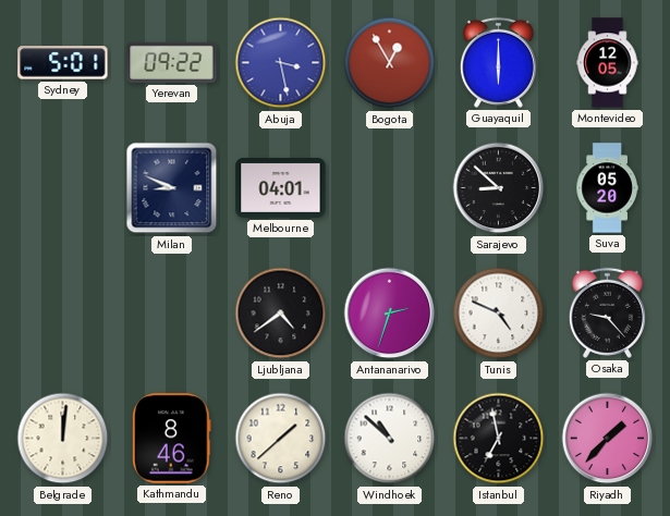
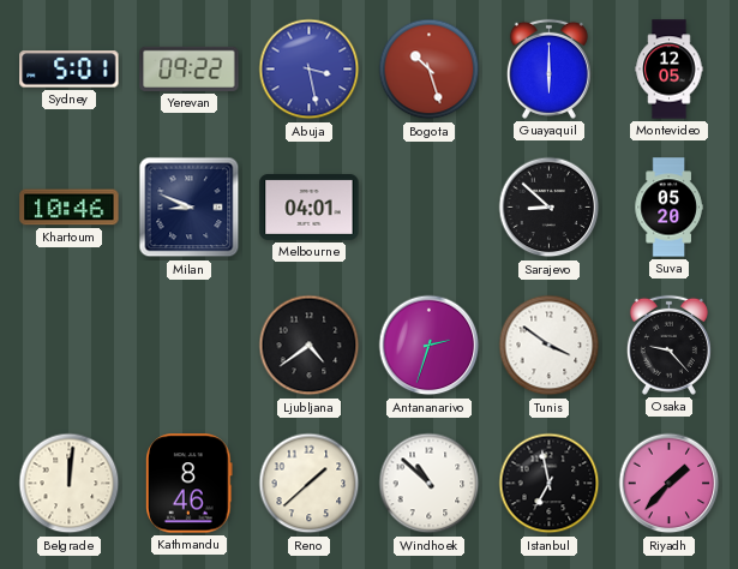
Bogota: 12:55 -> 10:27
Khartoum: none -> 10:46
Tunis: 4:49 -> 3:51
